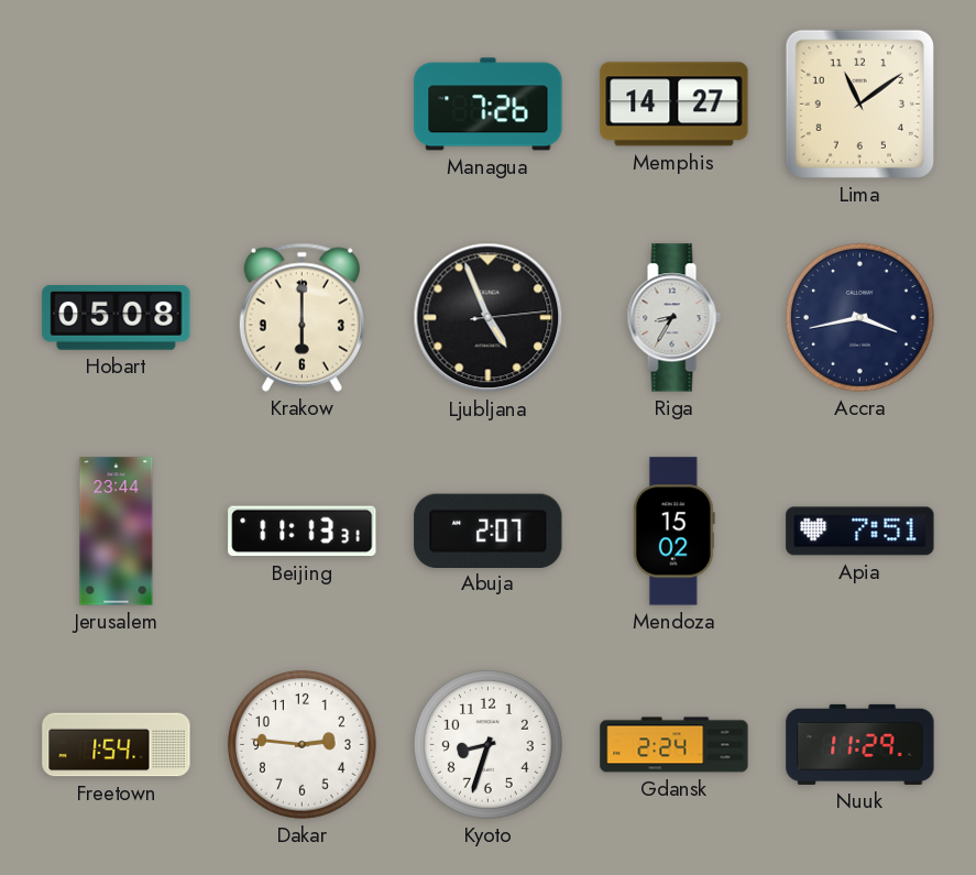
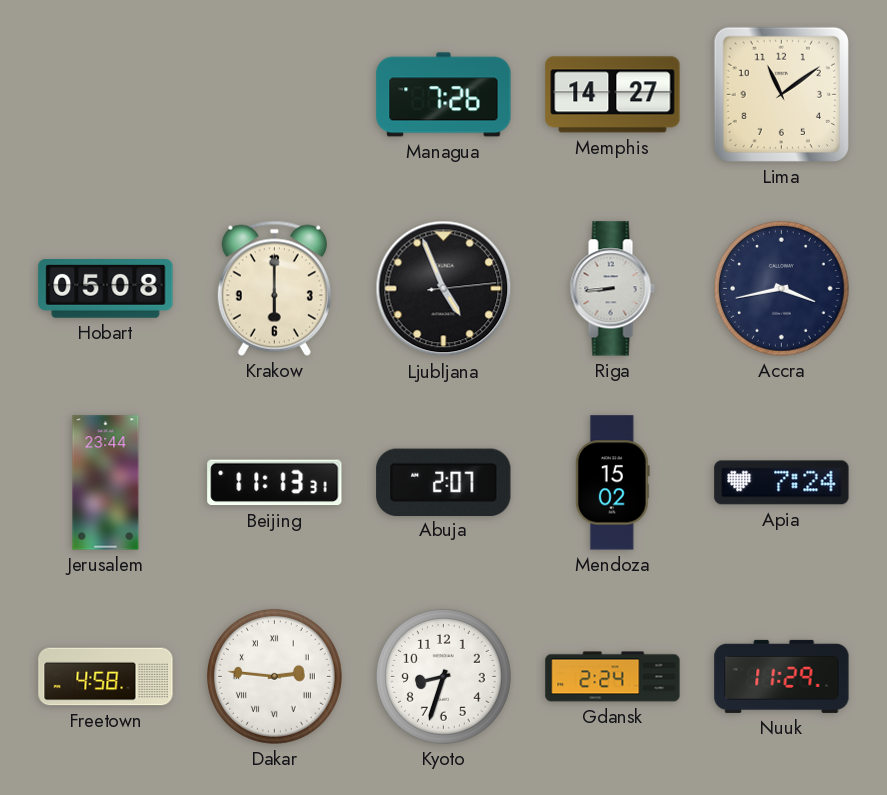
Riga: 8:35 -> 8:44
Apia: 7:51 -> 7:24
Freetown: 1:54 -> 4:58
Dakar numerals: Arabic -> Roman
